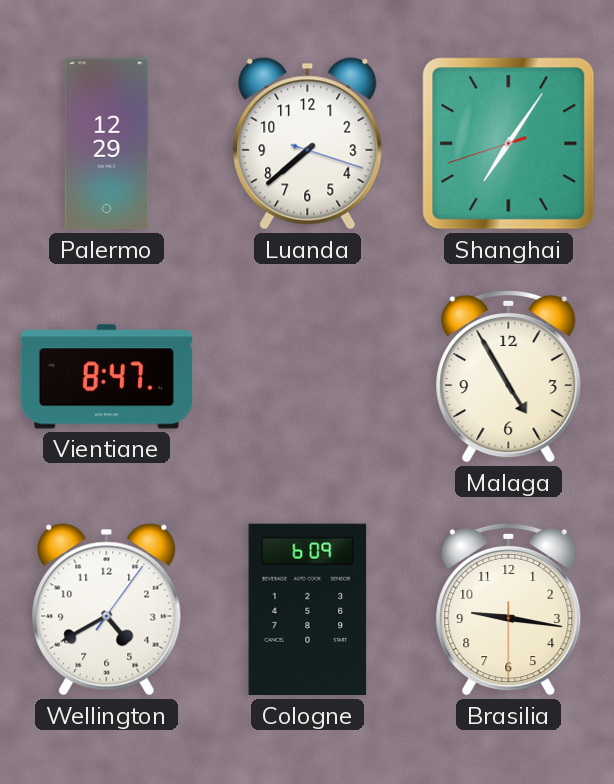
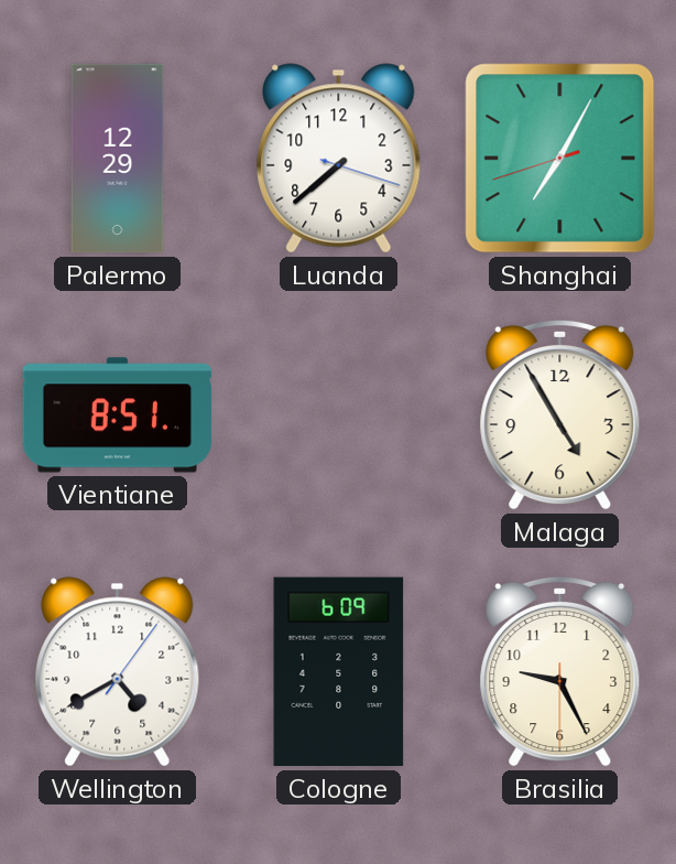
Shanghai: 7:05 -> 7:04
Vientiane: 8:47 -> 8:51
Brasilia: 9:16 -> 9:25
